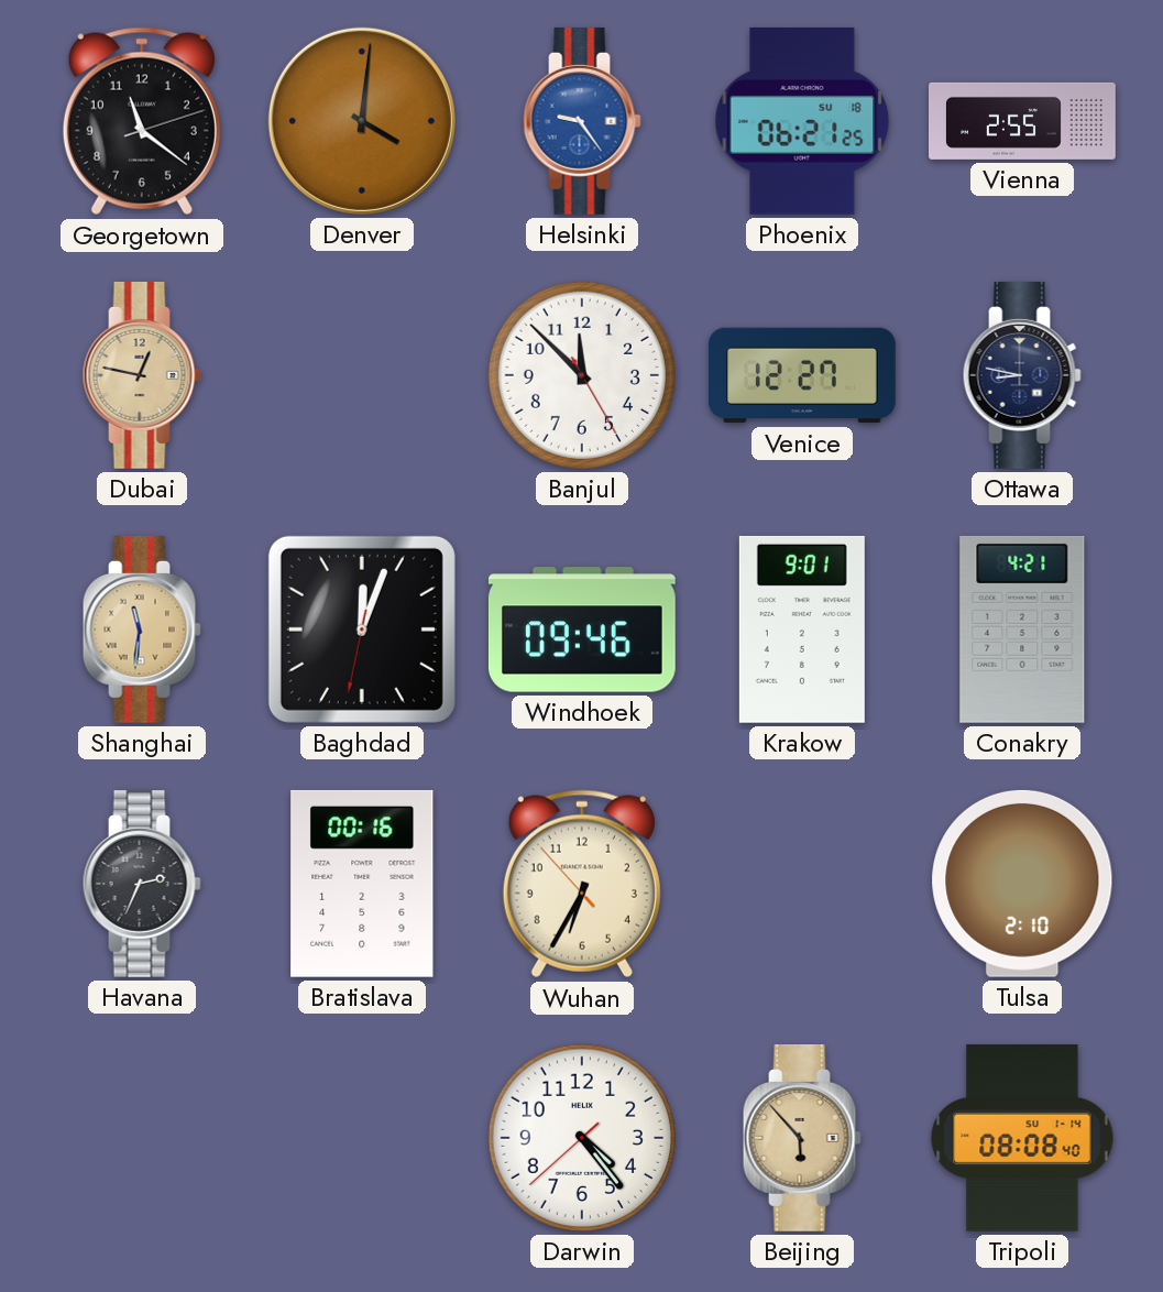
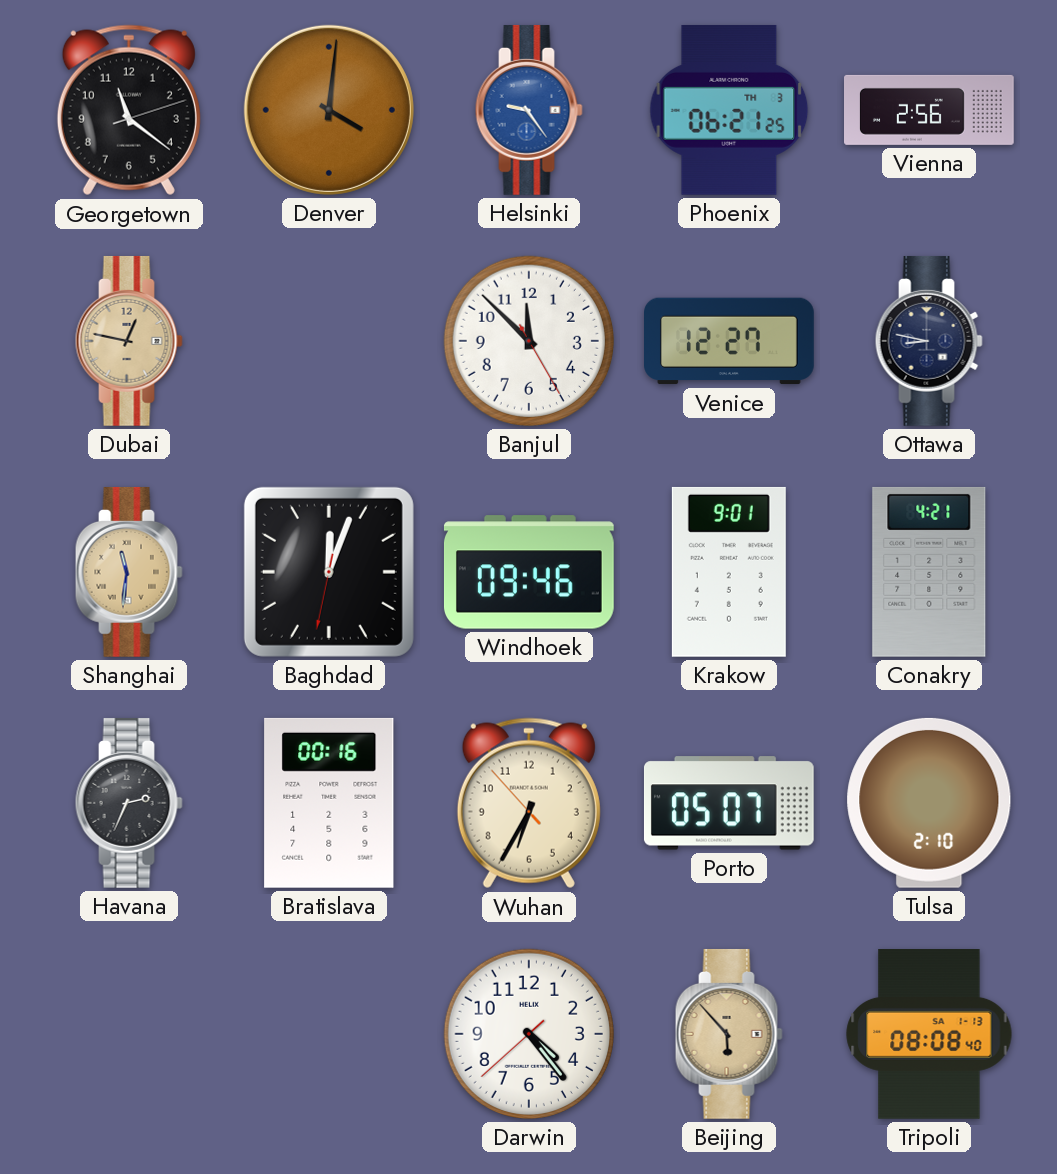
Phoenix date: SU 18 -> TH 3
Vienna: 2:55 -> 2:56
Porto: none -> 05:07
Tripoli date: SU 1-14 -> SA 1-13
